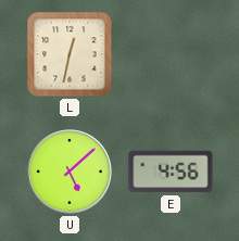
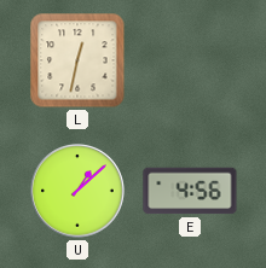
U: 5:08 -> 1:08
